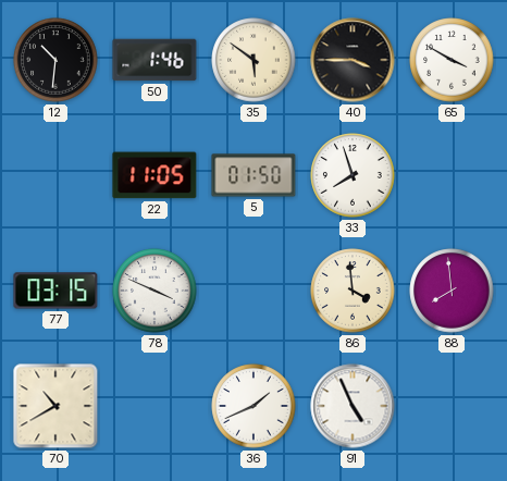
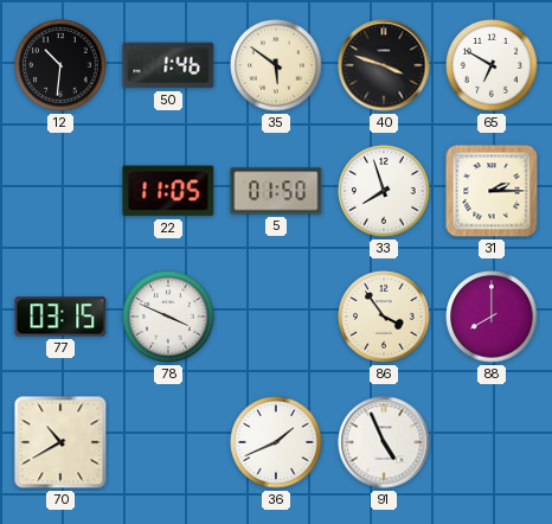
40: 3:45 -> 3:48
65: 3:50 -> 6:50
31: none -> 2:15
86: 3:59 -> 3:54
88: 7:59 -> 8:00
